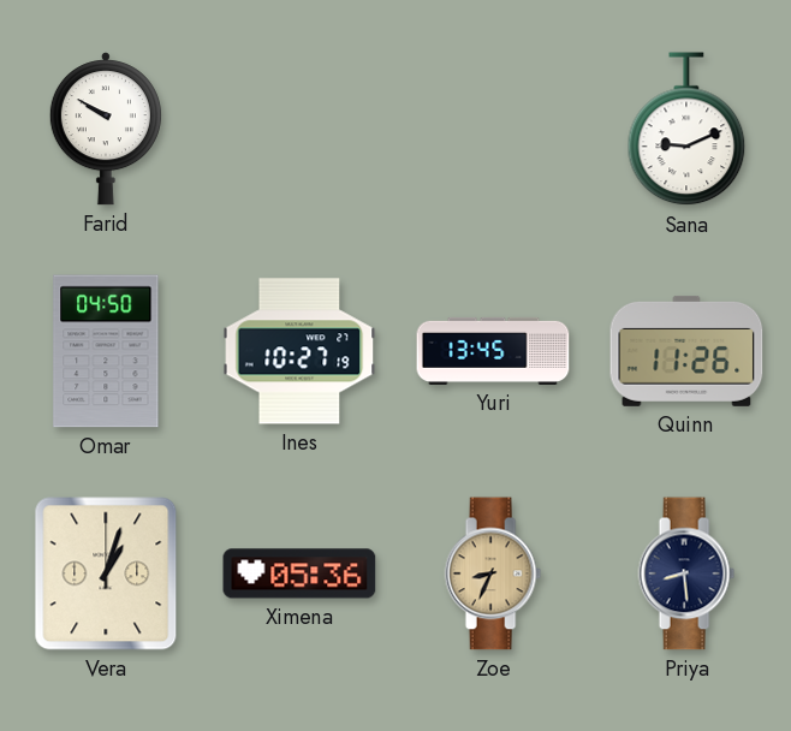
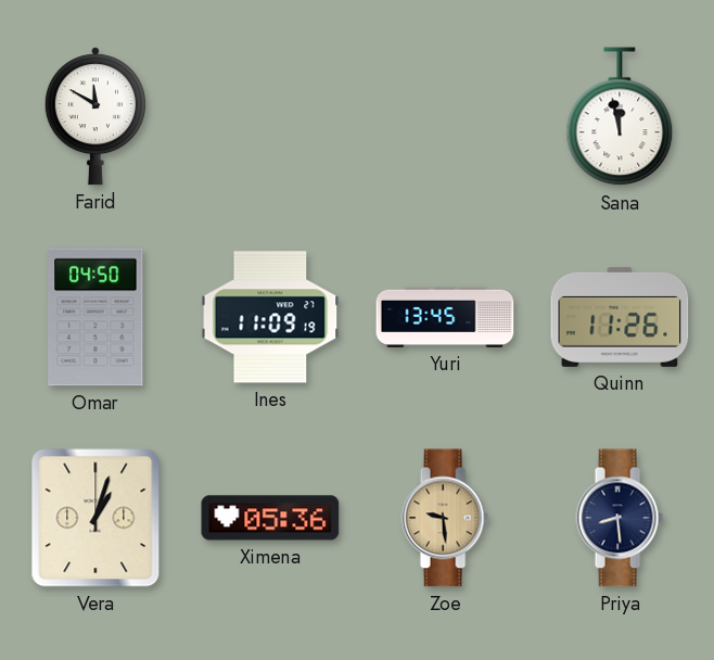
Farid: 9:50 -> 11:50
Sana: 9:11 -> 11:58
Ines: 10:27 -> 11:09
Zoe: 8:34 -> 9:29
